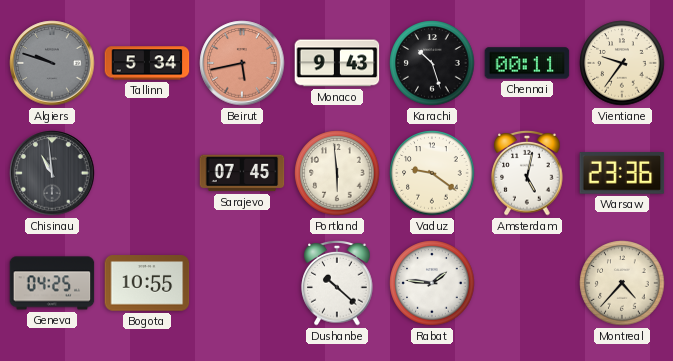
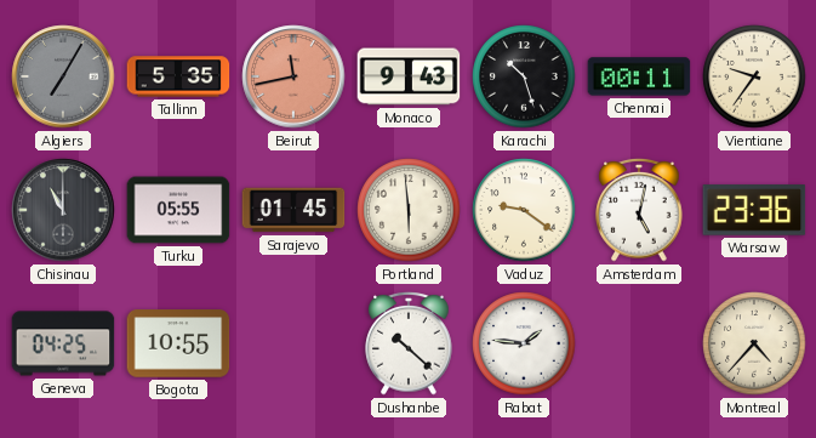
Algiers: 9:48 -> 7:05
Tallinn: 5:34 -> 5:35
Beirut: 5:43 -> 11:43
Chisinau: 10:59 -> 11:00
Turku: none -> 05:55
Sarajevo: 07:45 -> 01:45
